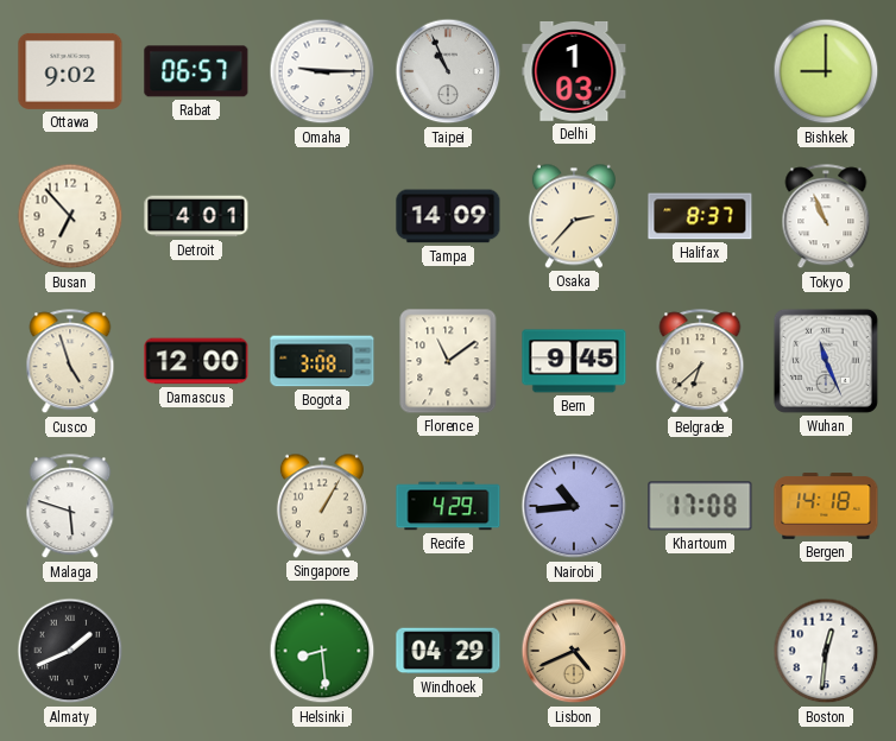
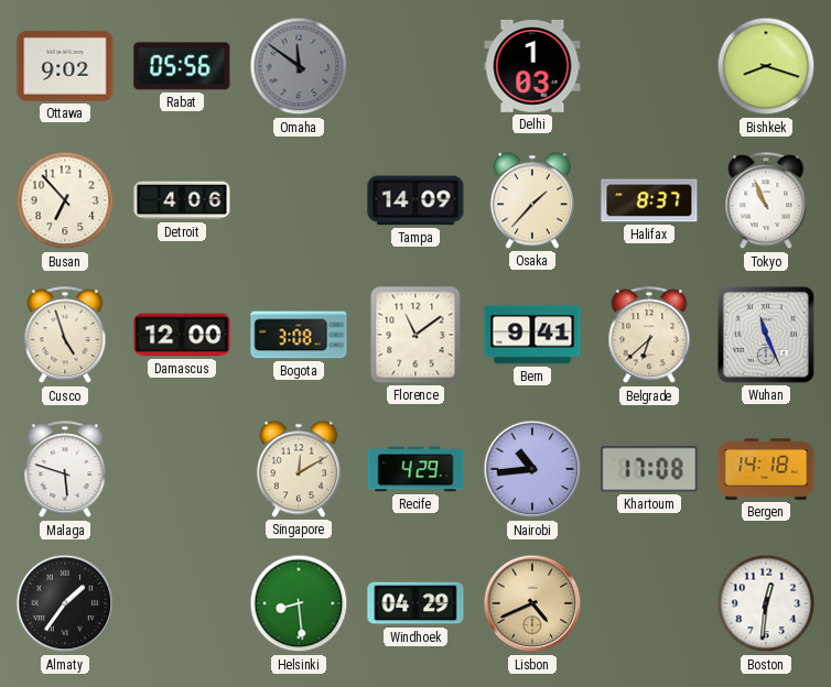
Rabat: 06:57 -> 05:56
Omaha: 9:15 -> 11:51
Omaha dial: white -> grey
Taipei: 10:56 -> none
Bishkek: 9:00 -> 8:18
Detroit: 4:01 -> 4:06
Osaka: 2:37 -> 1:37
Bern: 9:45 -> 9:41
Singapore: 1:05 -> 12:10
Almaty: 1:41 -> 1:36
